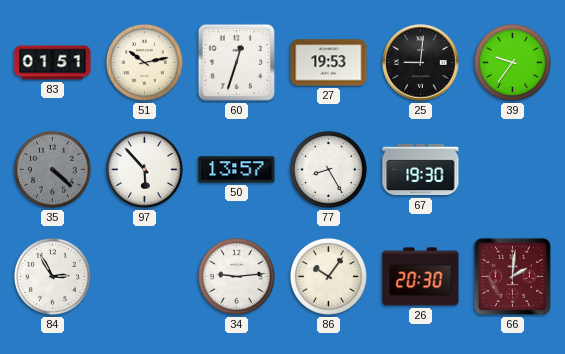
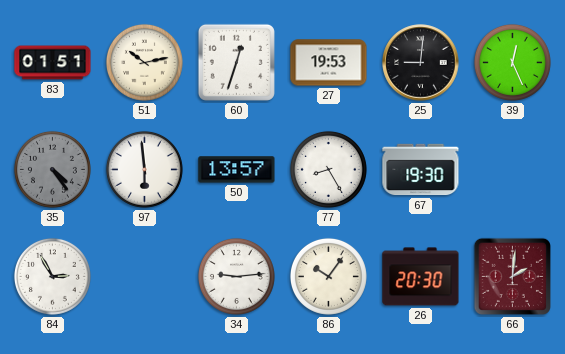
39: 9:36 -> 12:26
35: 4:22 -> 4:24
97: 5:53 -> 5:59
